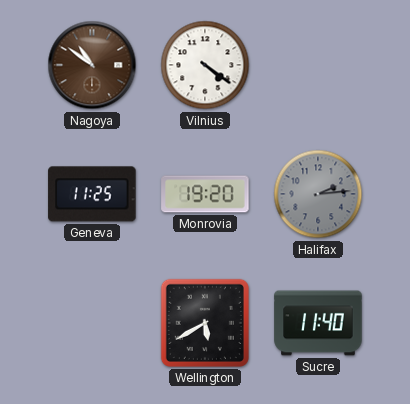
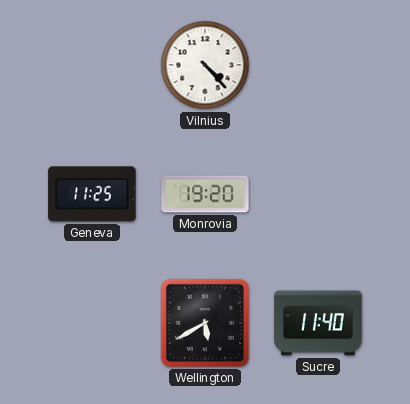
Nagoya: 10:51 -> none
Vilnius: 4:21 -> 4:23
Halifax: 2:14 -> none
